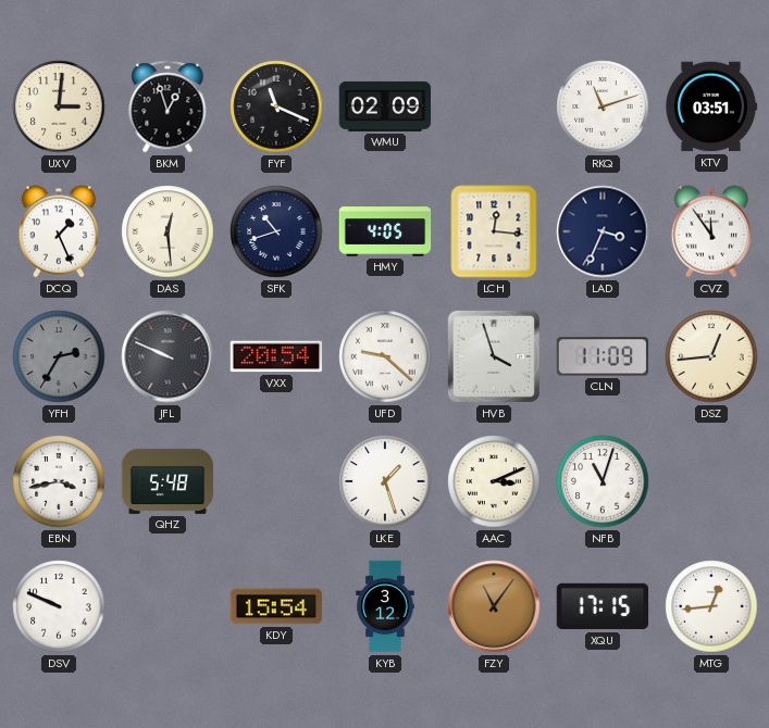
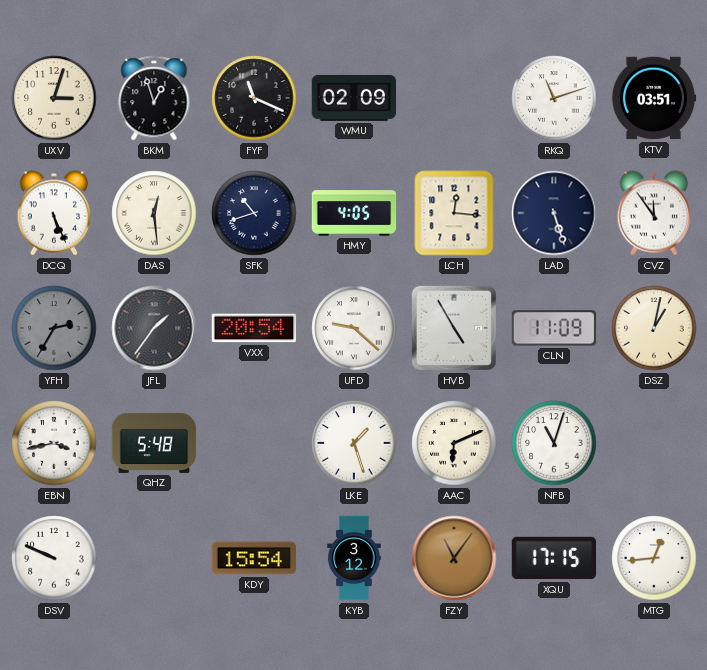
UXV: 3:01 -> 3:03
DCQ: 1:26 -> 5:26
LAD: 3:34 -> 5:27
JFL: 9:49 -> 1:36
HVB: 3:57 -> 4:55
DSZ: 12:44 -> 1:02
AAC: 3:11 -> 6:11
